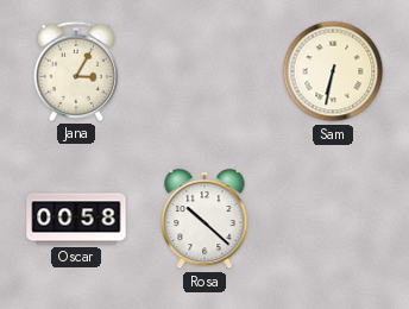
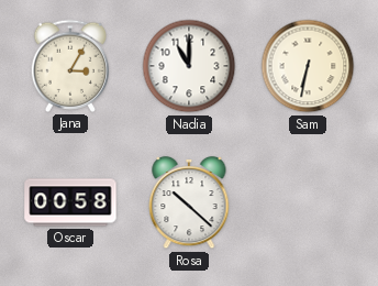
Nadia: none -> 11:00
